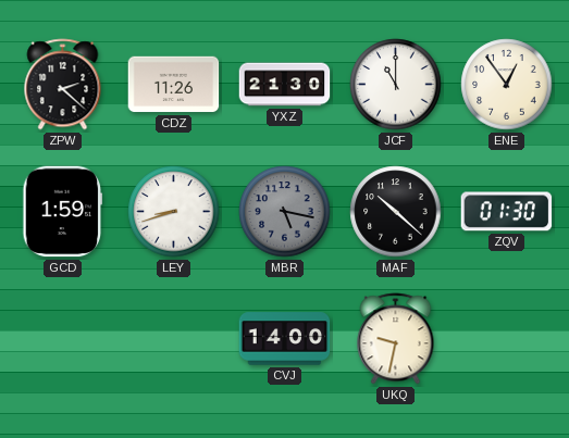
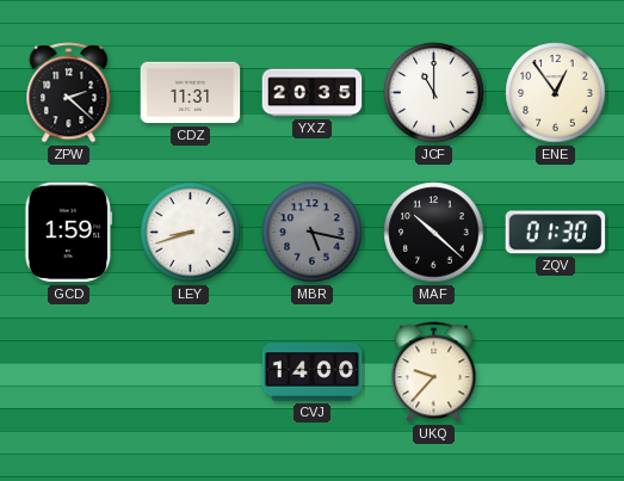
CDZ: 11:26 -> 11:31
YXZ: 21:30 -> 20:35
UKQ: 9:32 -> 9:37
